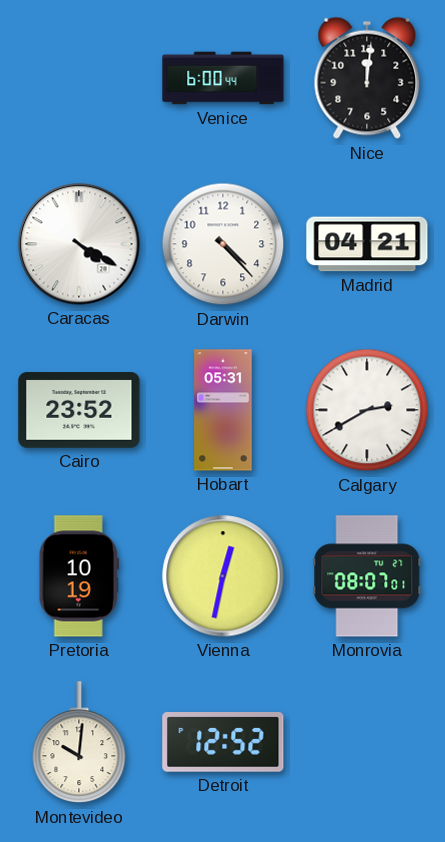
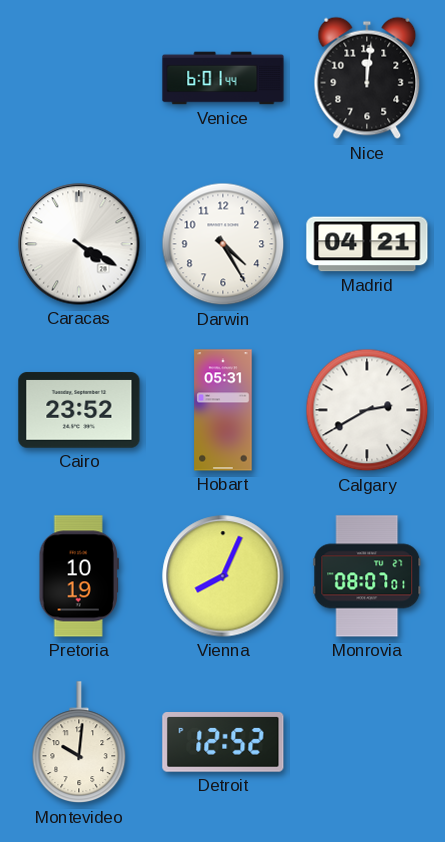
Venice: 6:00 -> 6:01
Darwin: 4:23 -> 4:25
Vienna: 12:32 -> 8:04
